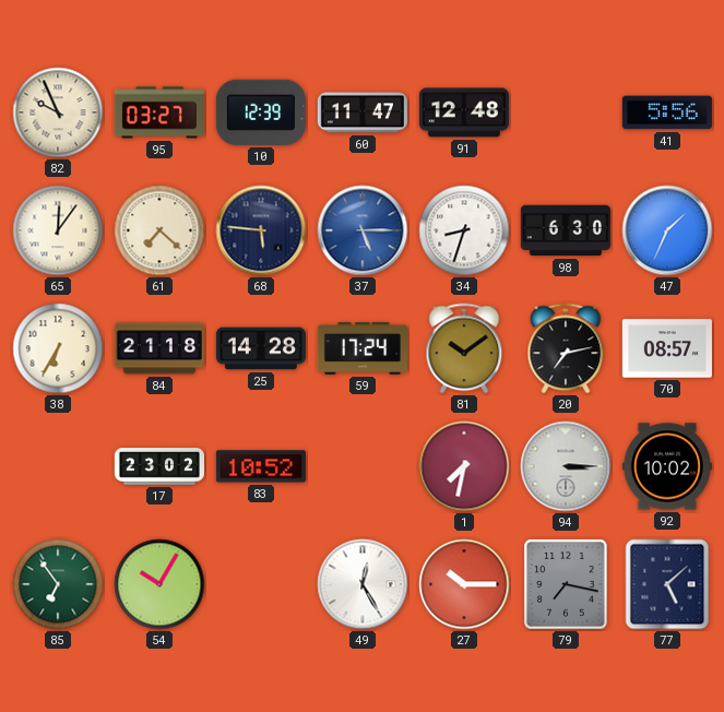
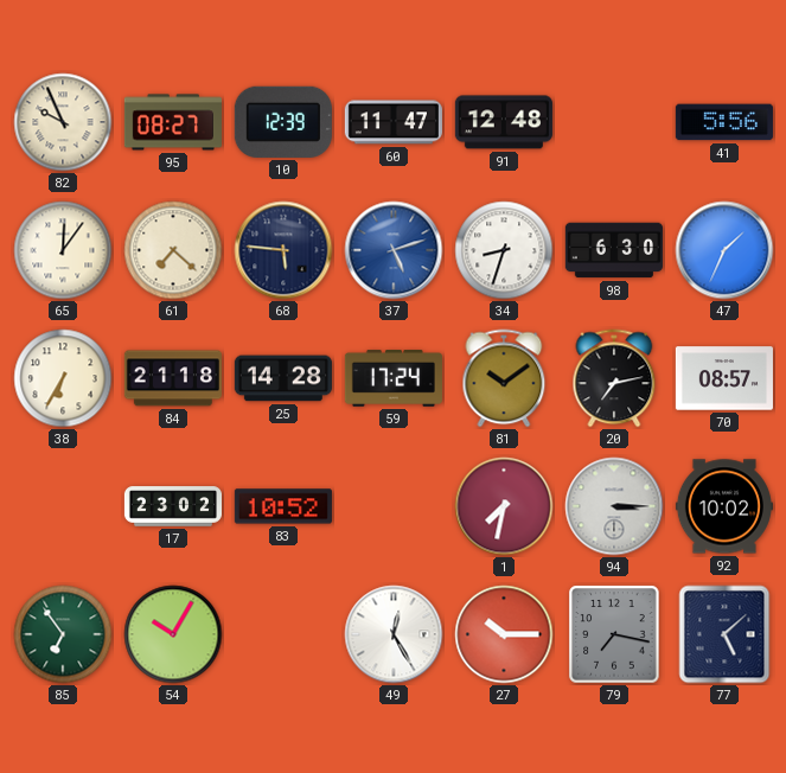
95: 03:27 -> 08:27
37: 5:15 -> 5:12
